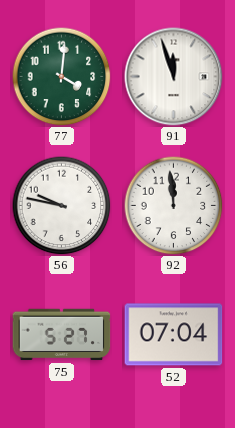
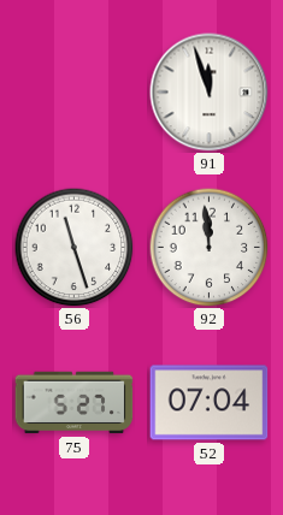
77: 4:01 -> none
56: 9:47 -> 11:27
